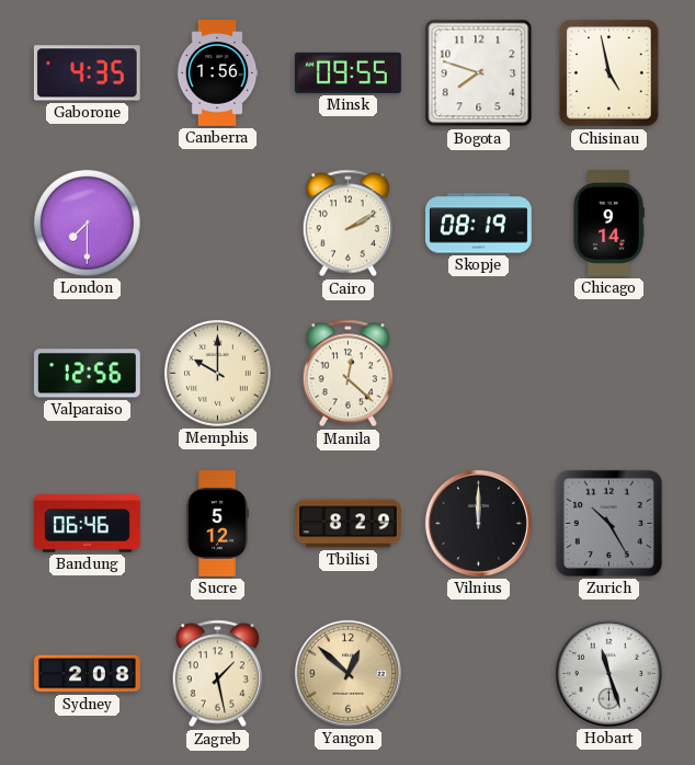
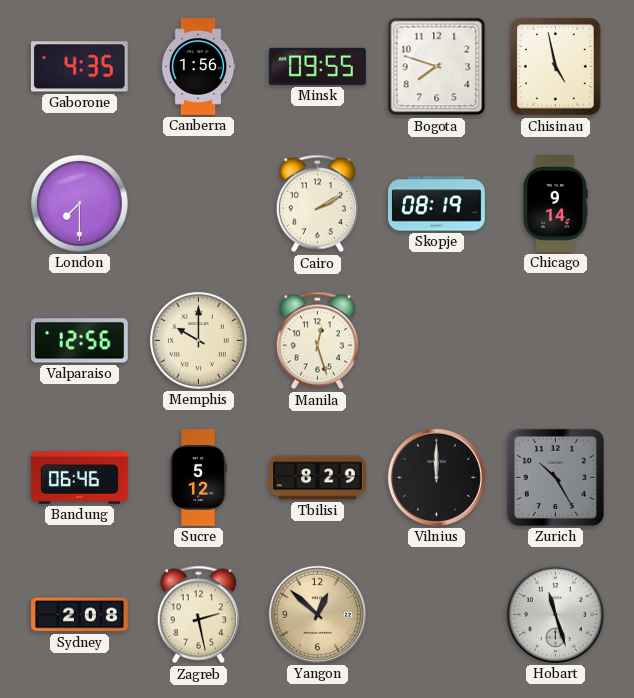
Manila: 12:22 -> 12:27
Zagreb: 1:28 -> 2:28
